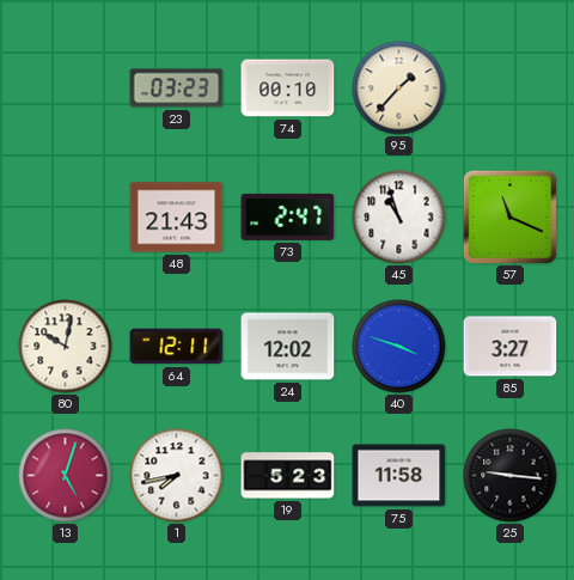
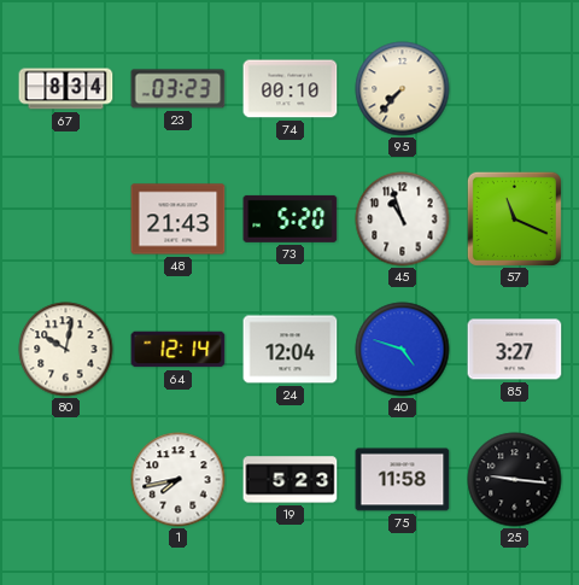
67: none -> 8:34
95: 1:37 -> 7:37
73: 2:47 -> 5:20
64: 12:11 -> 12:14
24: 12:02 -> 12:04
40: 3:48 -> 4:48
13: 5:03 -> none
